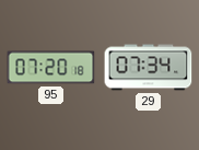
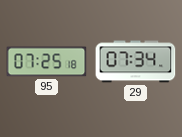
95: 07:20 -> 07:25
